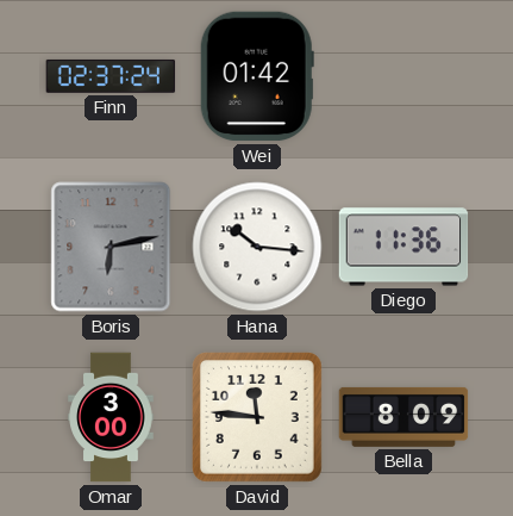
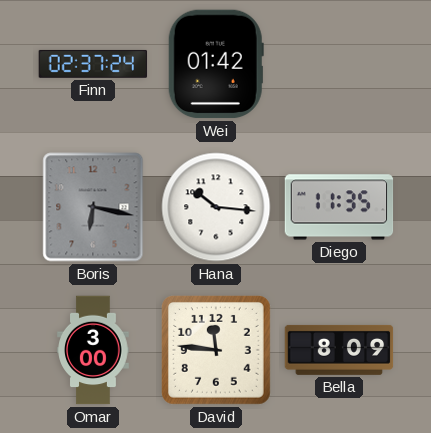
Boris: 6:13 -> 6:17
Diego: 11:36 -> 11:35
